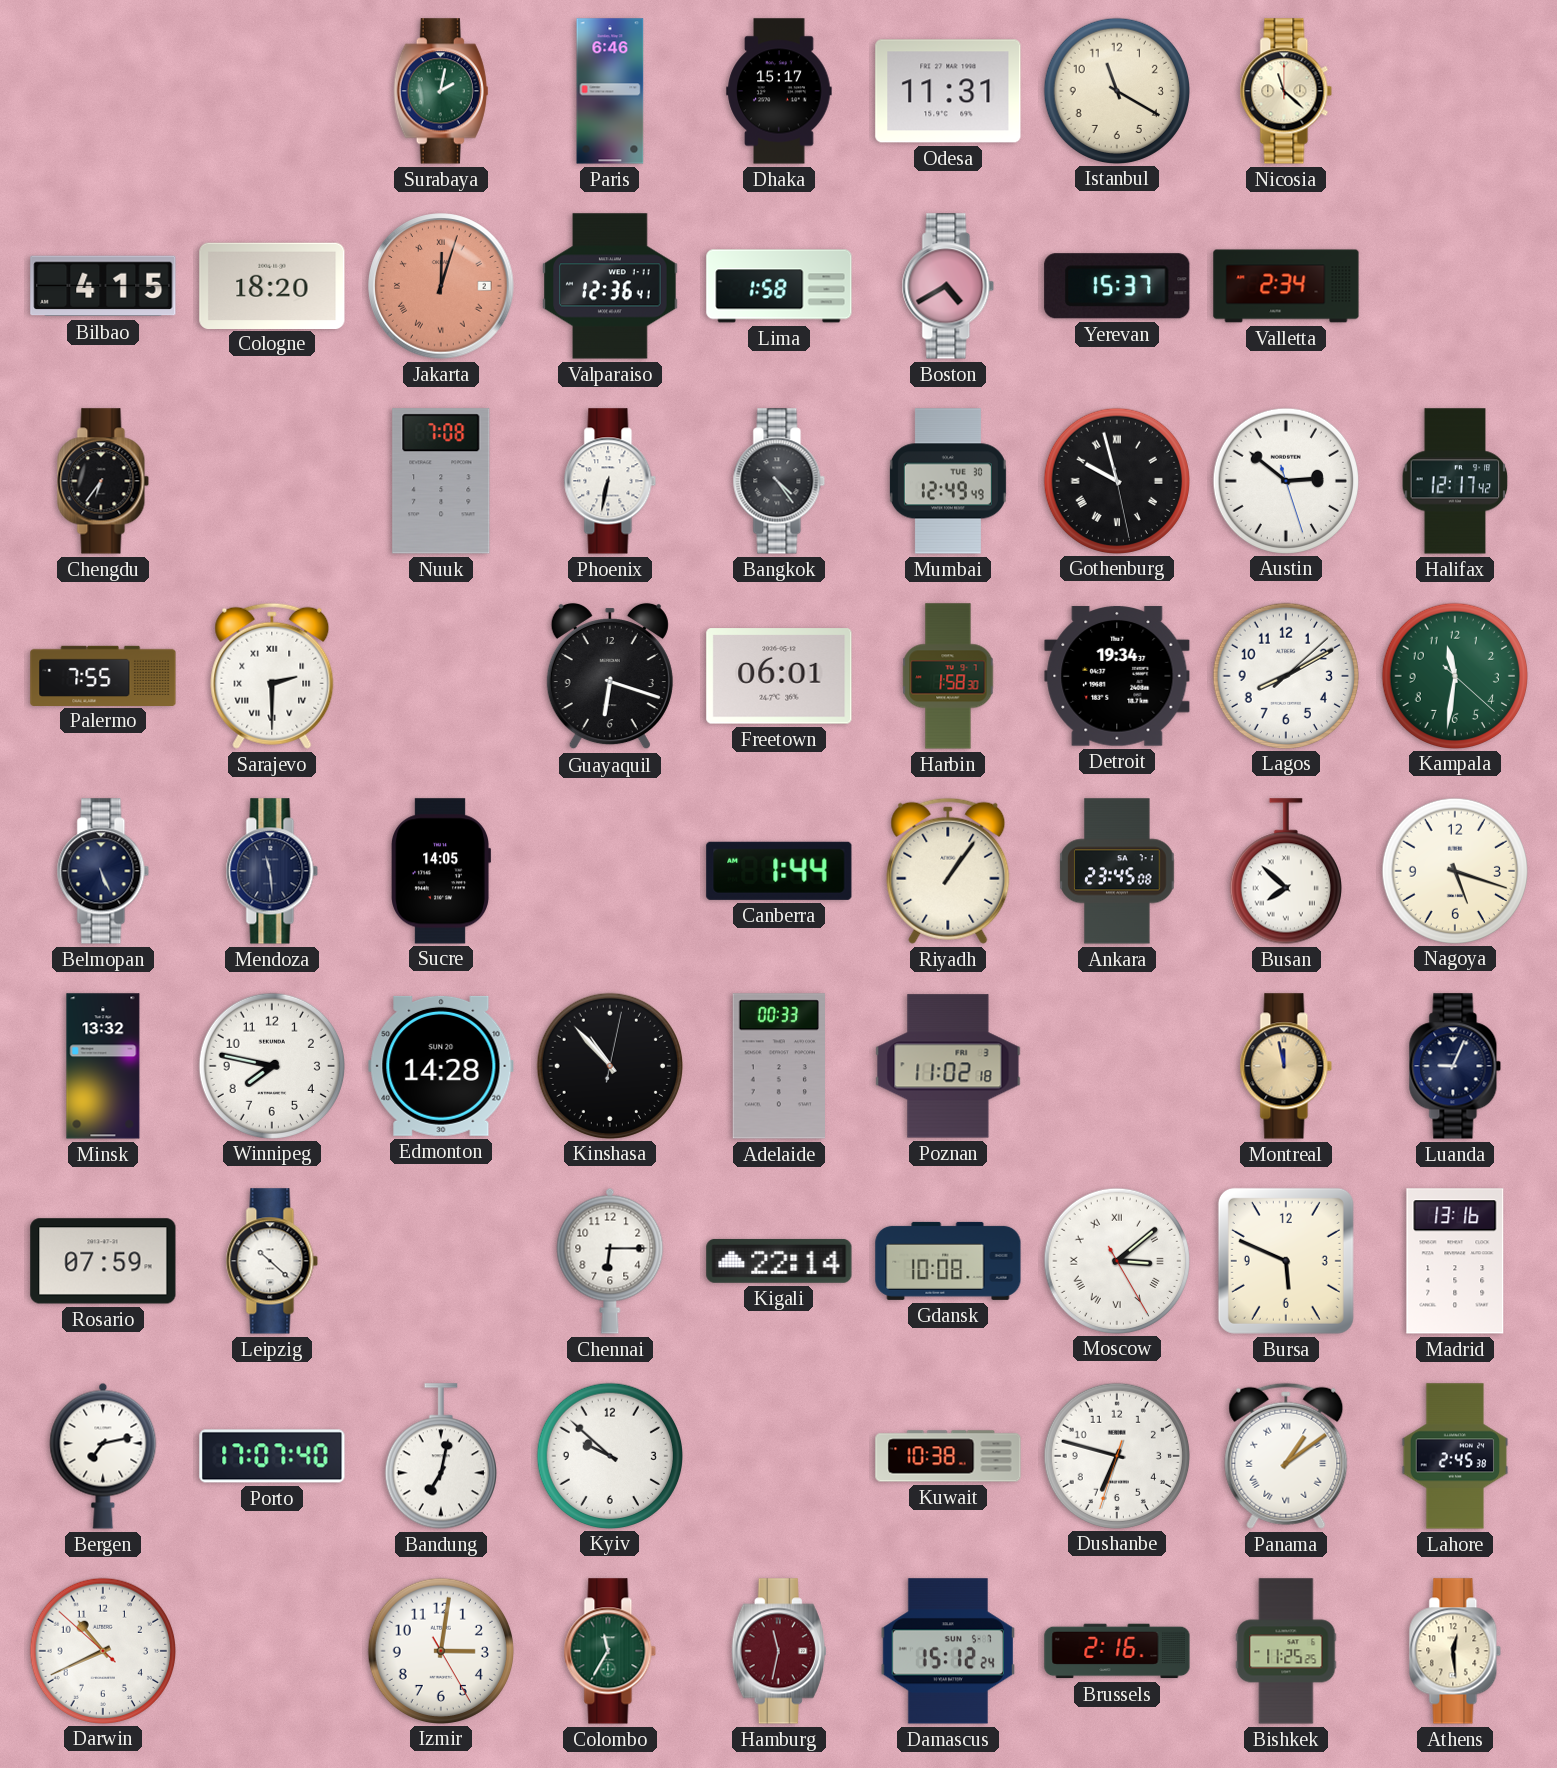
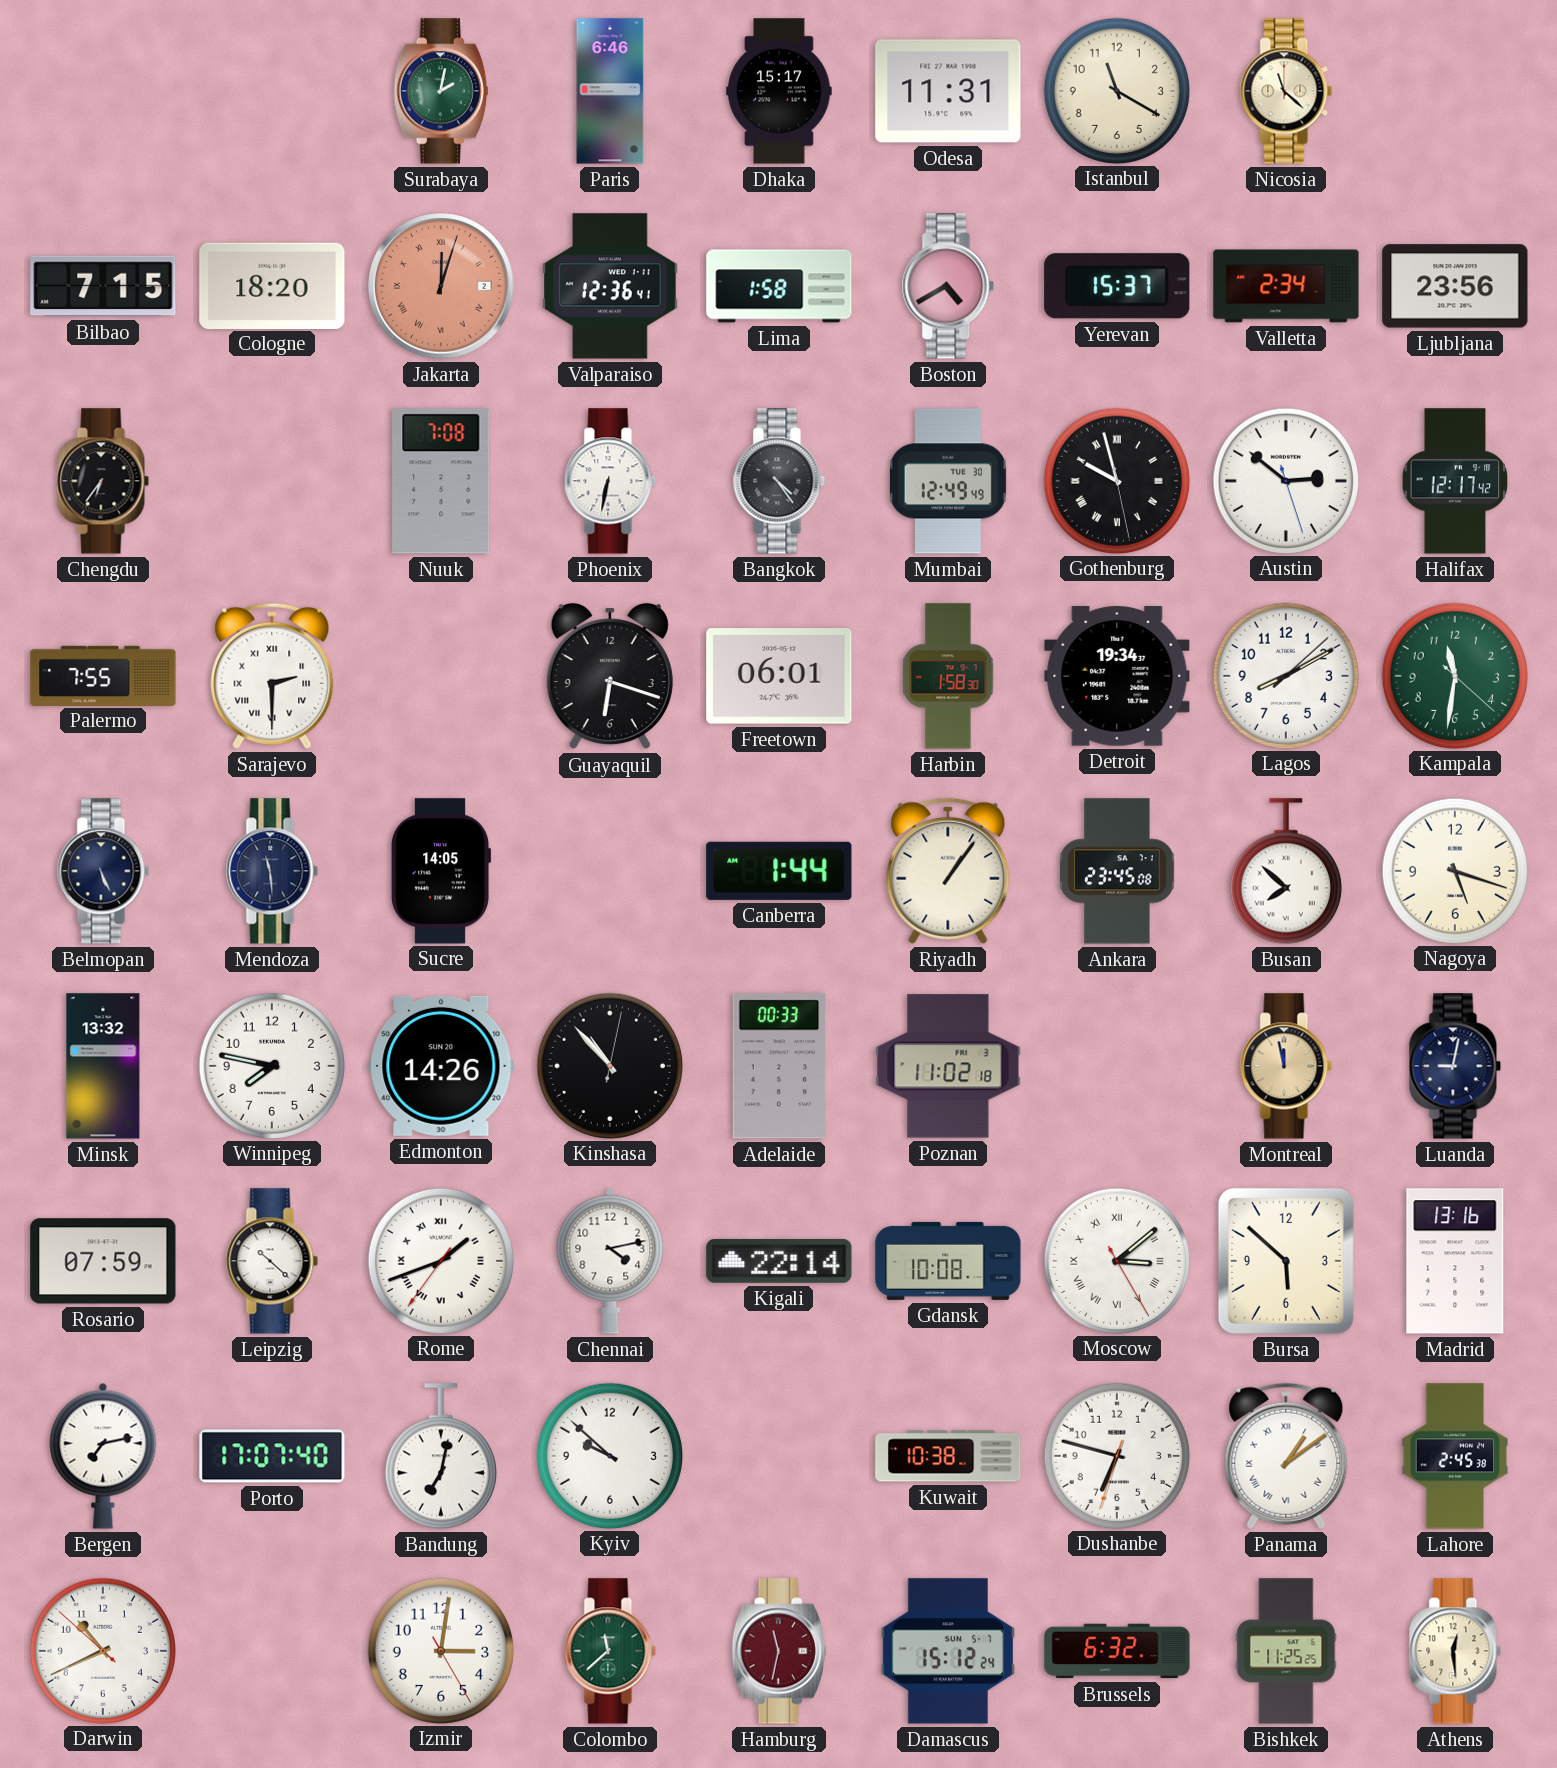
Bilbao: 4:15 -> 7:15
Ljubljana: none -> 23:56
Edmonton: 14:28 -> 14:26
Luanda: 9:04 -> 9:02
Rome: none -> 1:41
Chennai: 6:15 -> 4:13
Bursa: 5:49 -> 5:52
Colombo: 11:35 -> 11:38
Brussels: 2:16 -> 6:32
